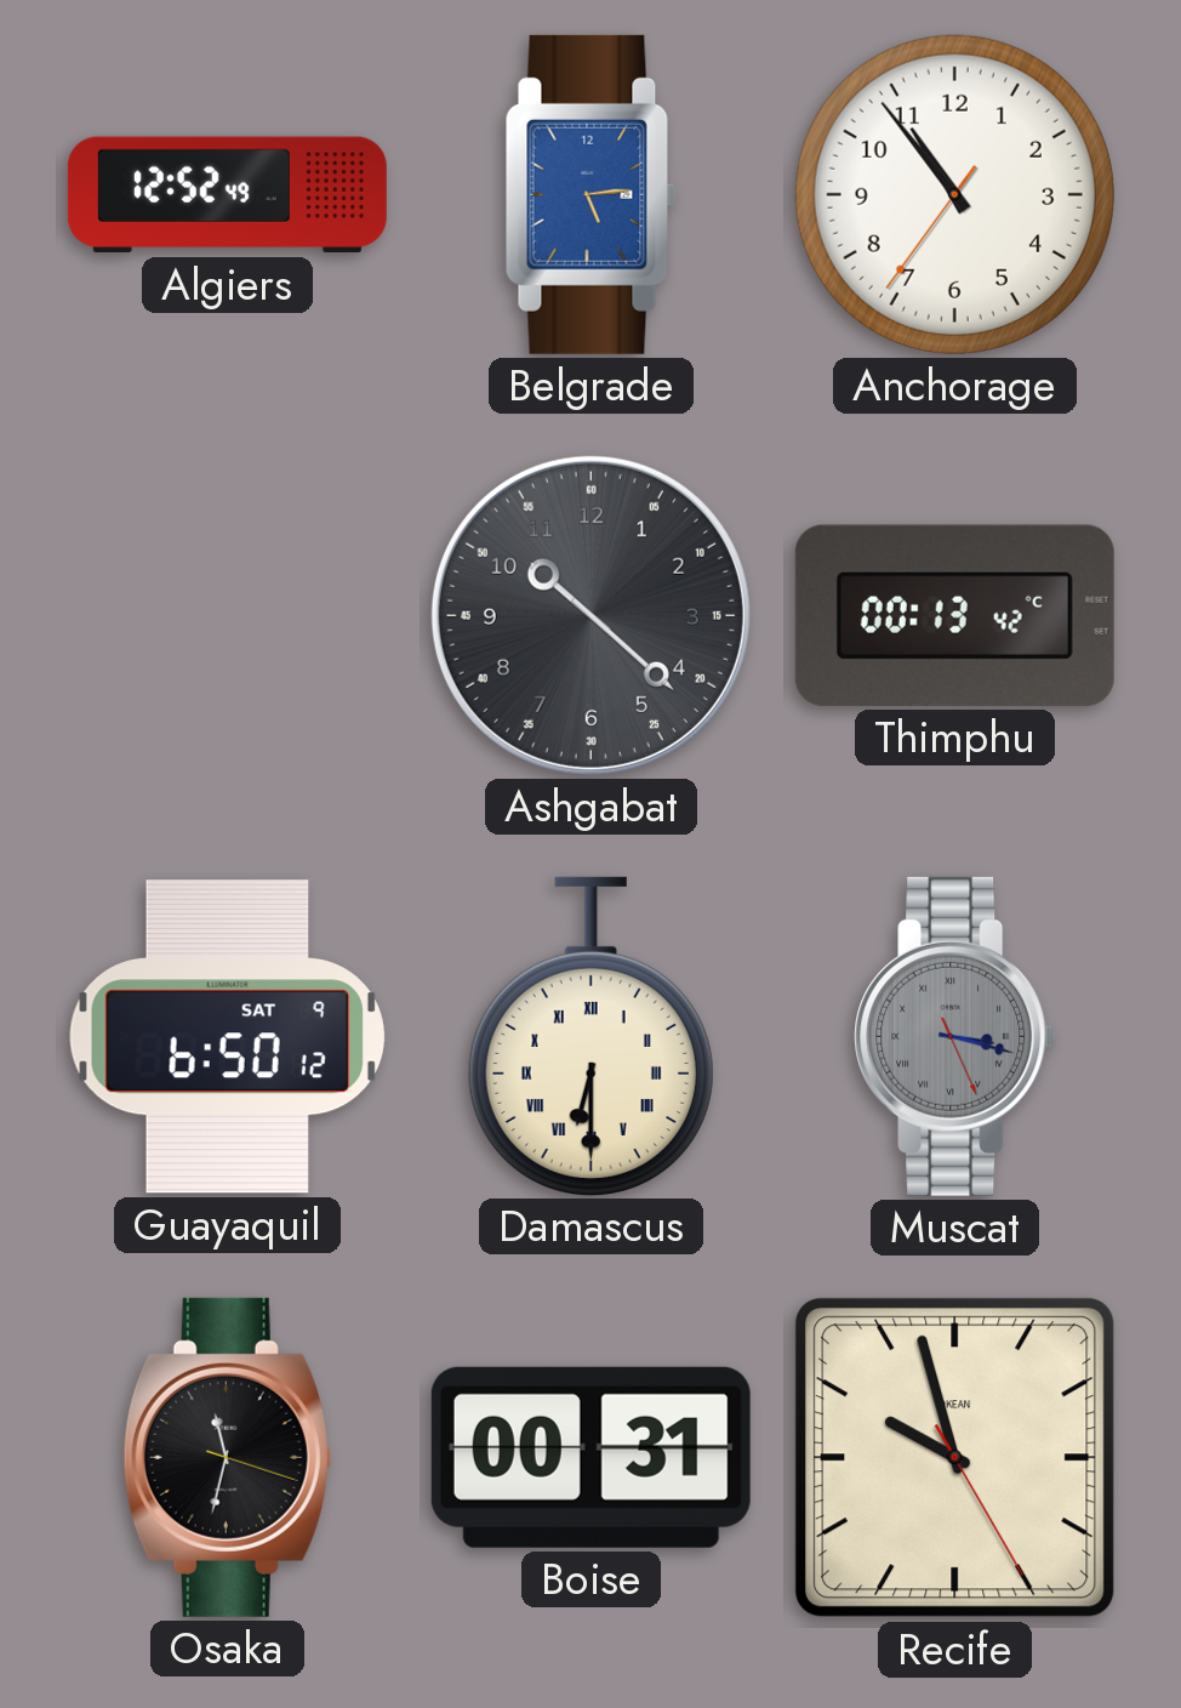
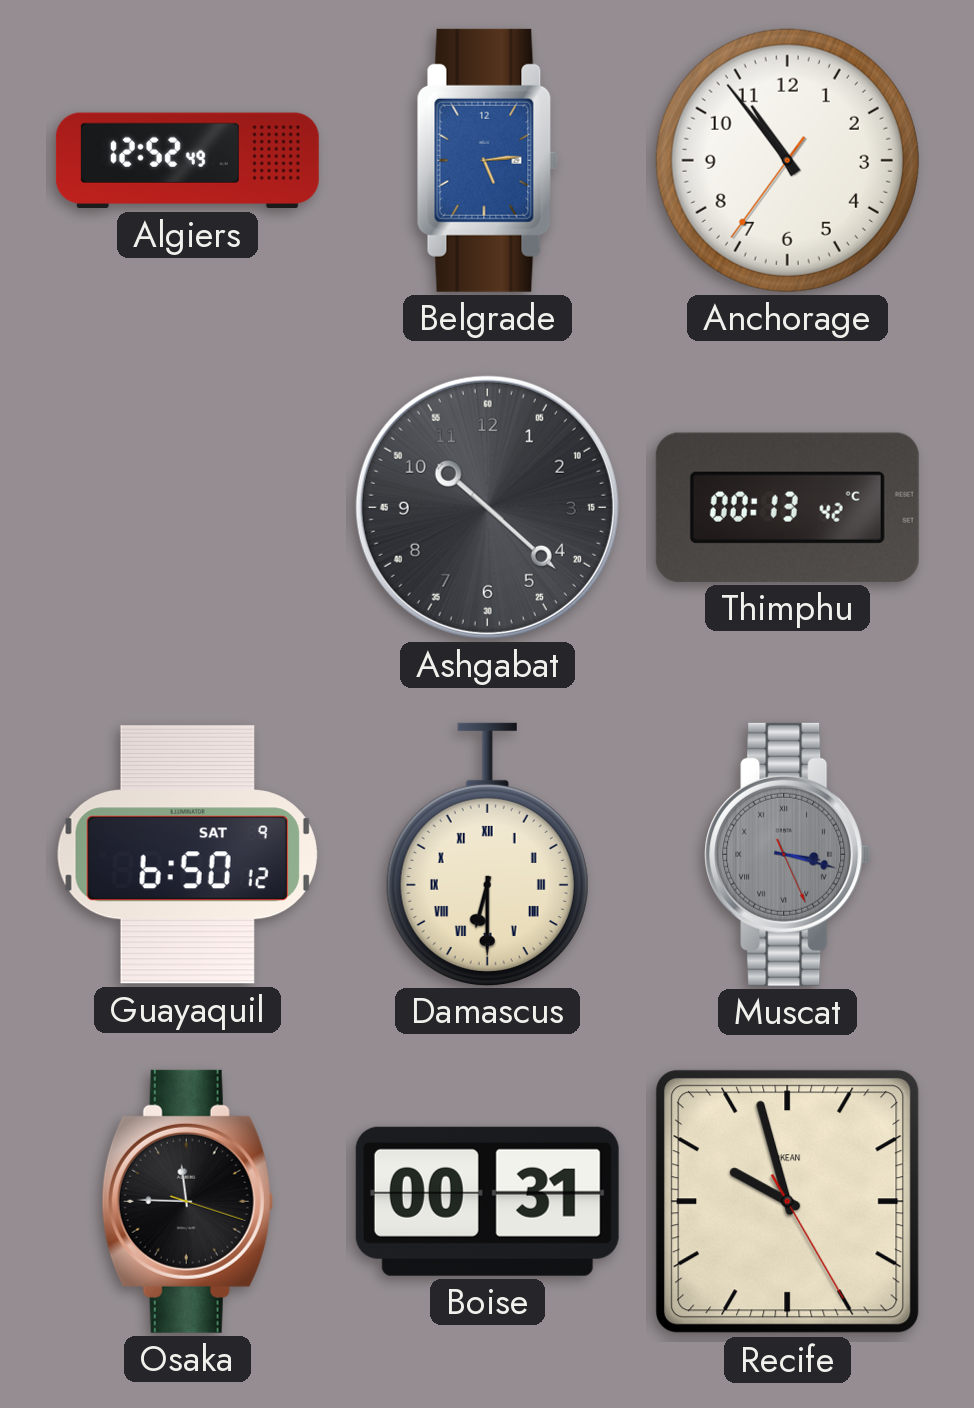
Osaka: 11:32 -> 11:45
